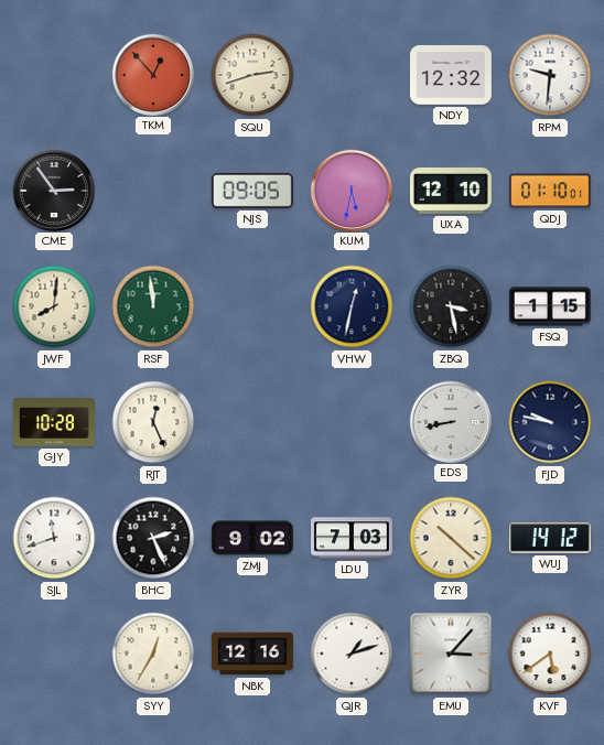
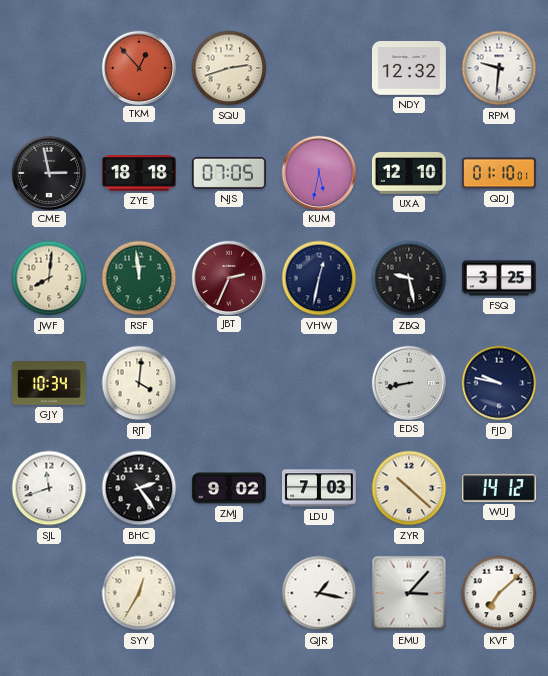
CME: 2:54 -> 2:58
ZYE: none -> 18:18
NJS: 09:05 -> 07:05
JBT: none -> 2:34
ZBQ: 3:28 -> 9:28
FSQ: 1:15 -> 3:25
GJY: 10:28 -> 10:34
RJT: 12:26 -> 4:01
BHC: 2:26 -> 2:24
NBK: 12:16 -> none
QJR: 1:12 -> 1:17
KVF: 5:39 -> 7:08
